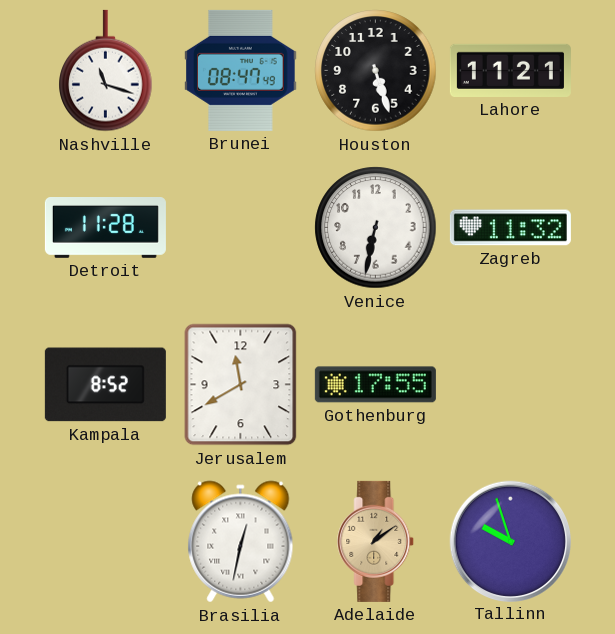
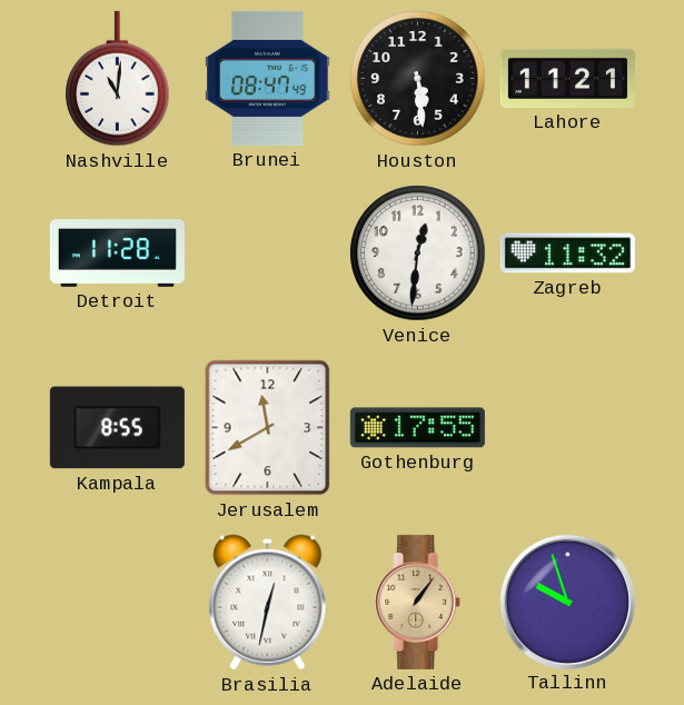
Nashville: 11:18 -> 11:01
Houston: 5:27 -> 5:29
Venice: 6:32 -> 12:31
Kampala: 8:52 -> 8:55
Adelaide: 1:09 -> 1:06
